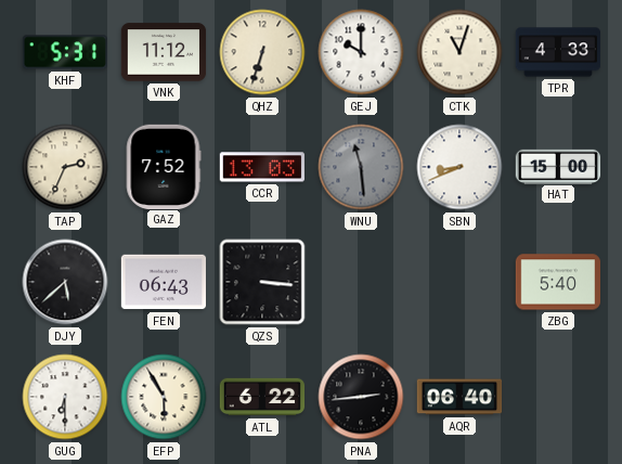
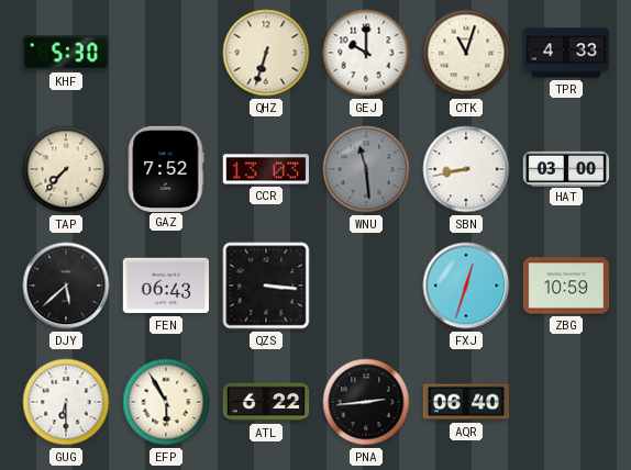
KHF: 5:31 -> 5:30
VNK: 11:12 -> none
TAP: 2:34 -> 7:37
SBN: 8:41 -> 8:43
HAT: 15:00 -> 03:00
FXJ: none -> 12:33
ZBG: 5:40 -> 10:59
